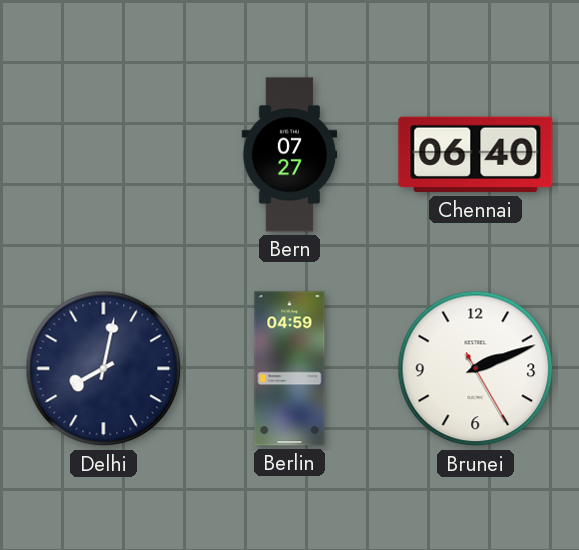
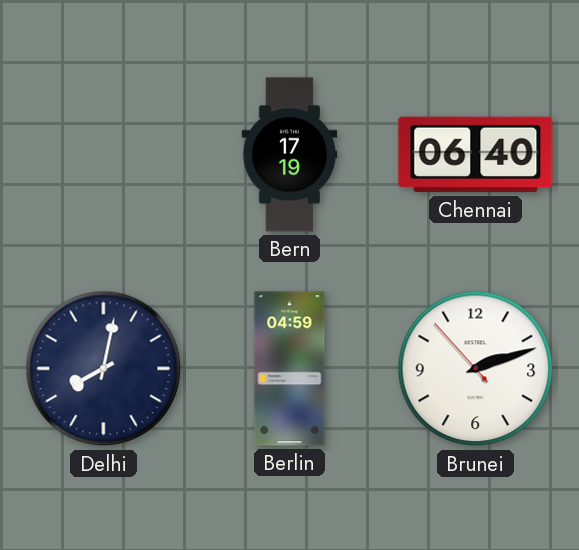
Bern: 07:27 -> 17:19
Brunei: 2:11:25 -> 2:11:53
